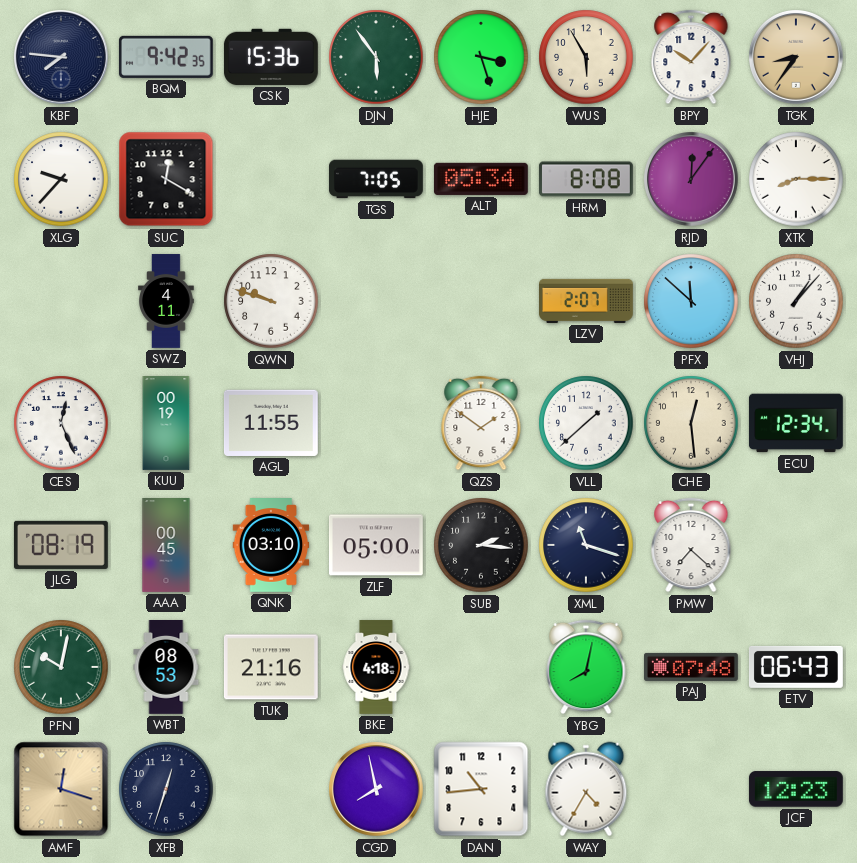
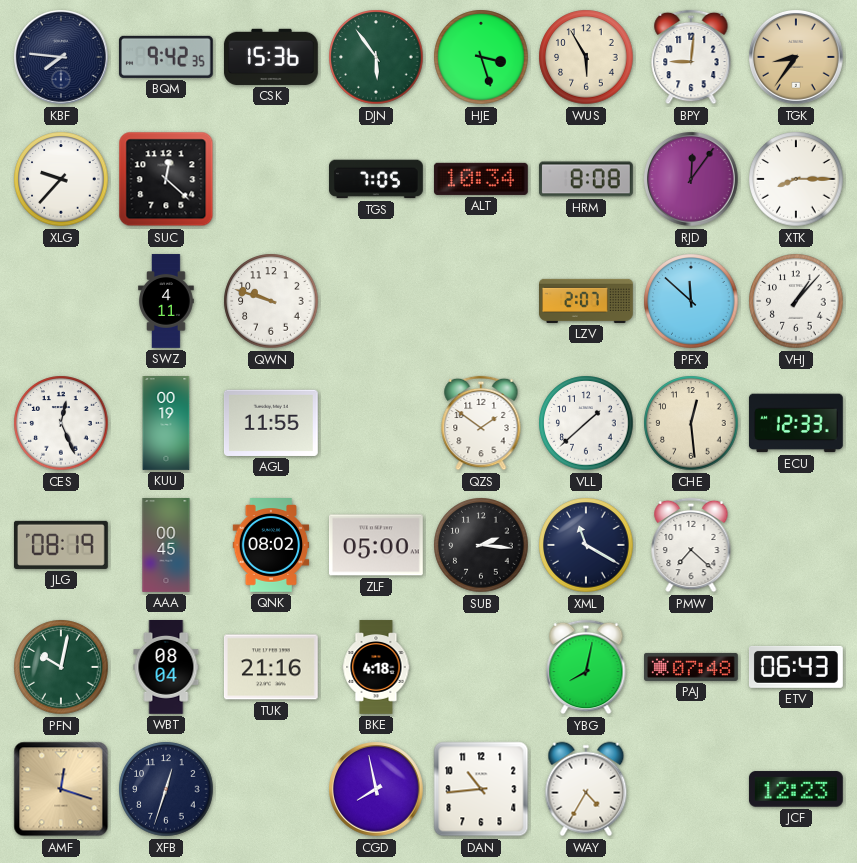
BPY: 10:07 -> 9:01
SUC: 12:20 -> 12:22
ALT: 05:34 -> 10:34
ECU: 12:34 -> 12:33
QNK: 03:10 -> 08:02
XML: 11:18 -> 11:20
WBT: 08:53 -> 08:04
